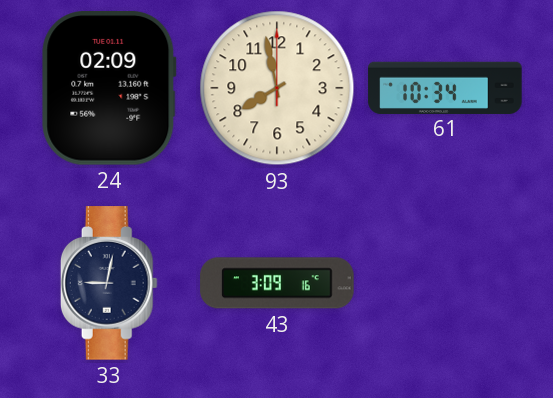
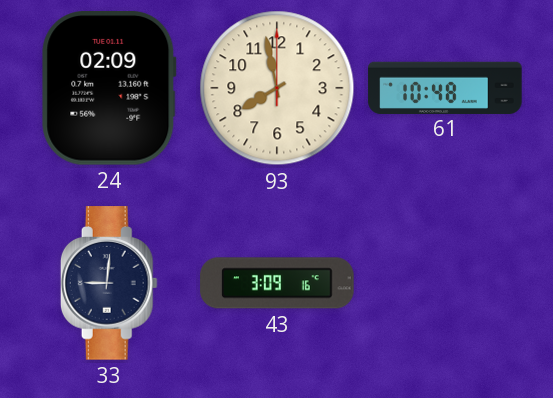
61: 10:34 -> 10:48
33: 9:02 -> 9:01
